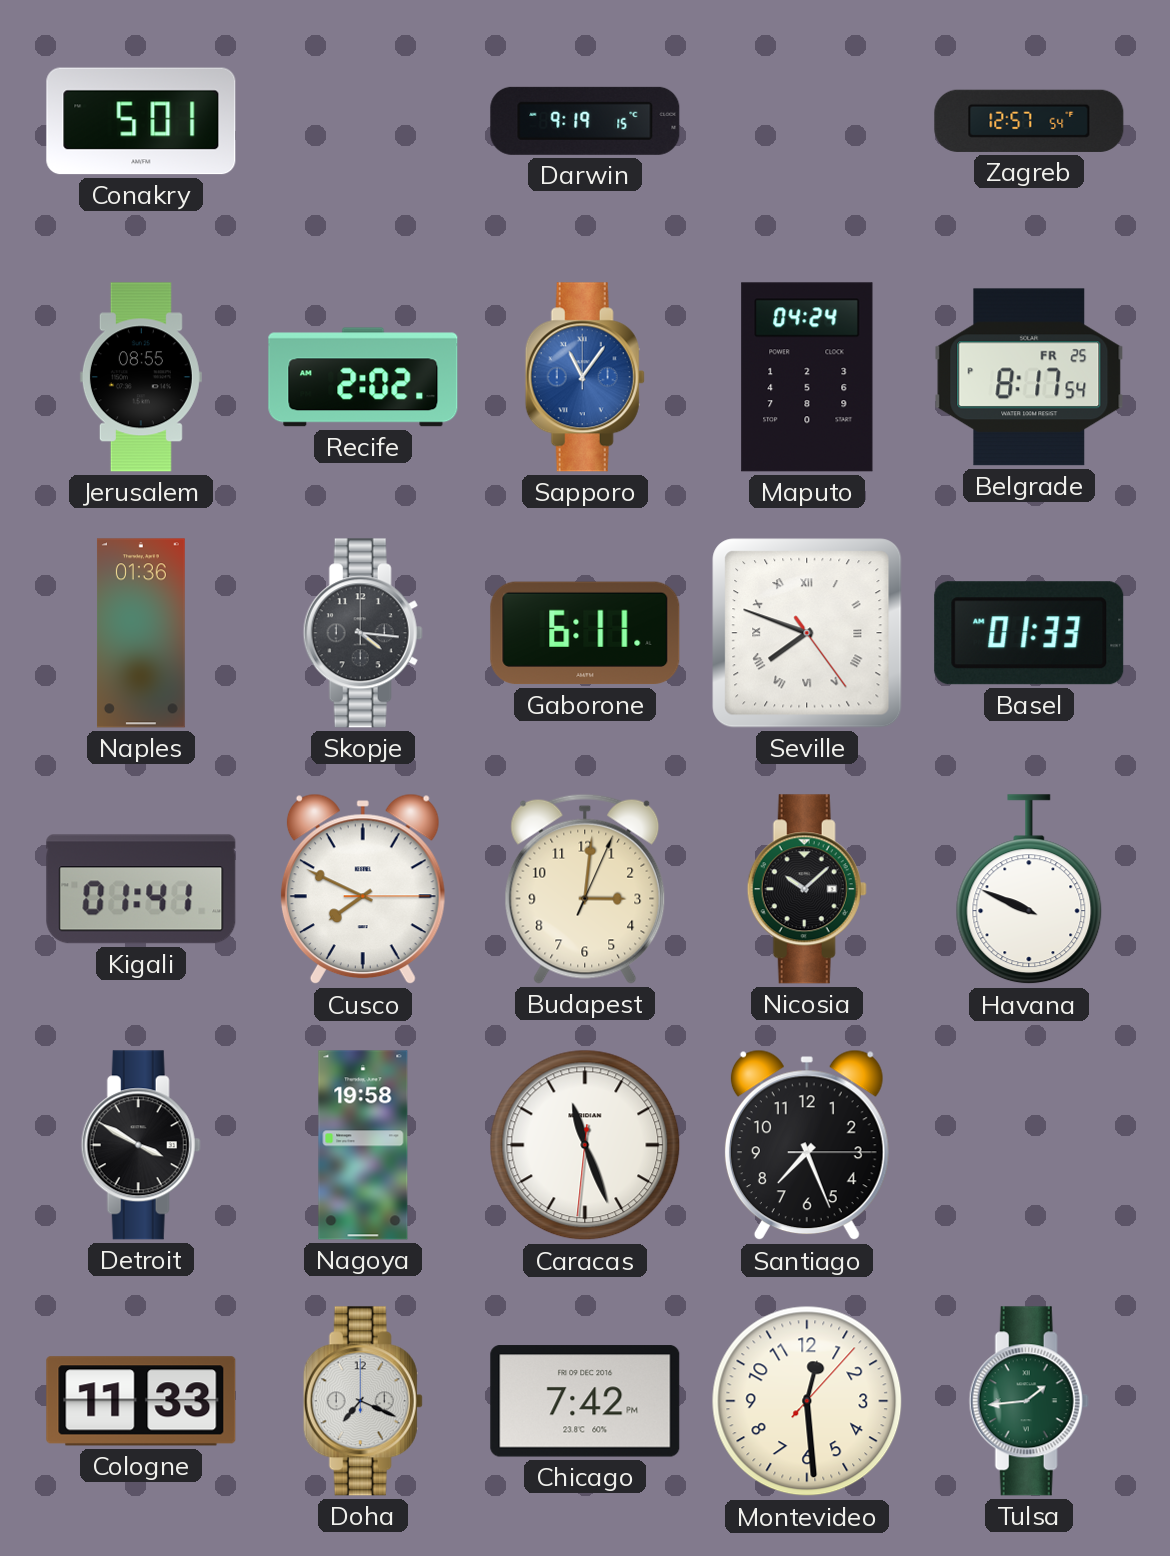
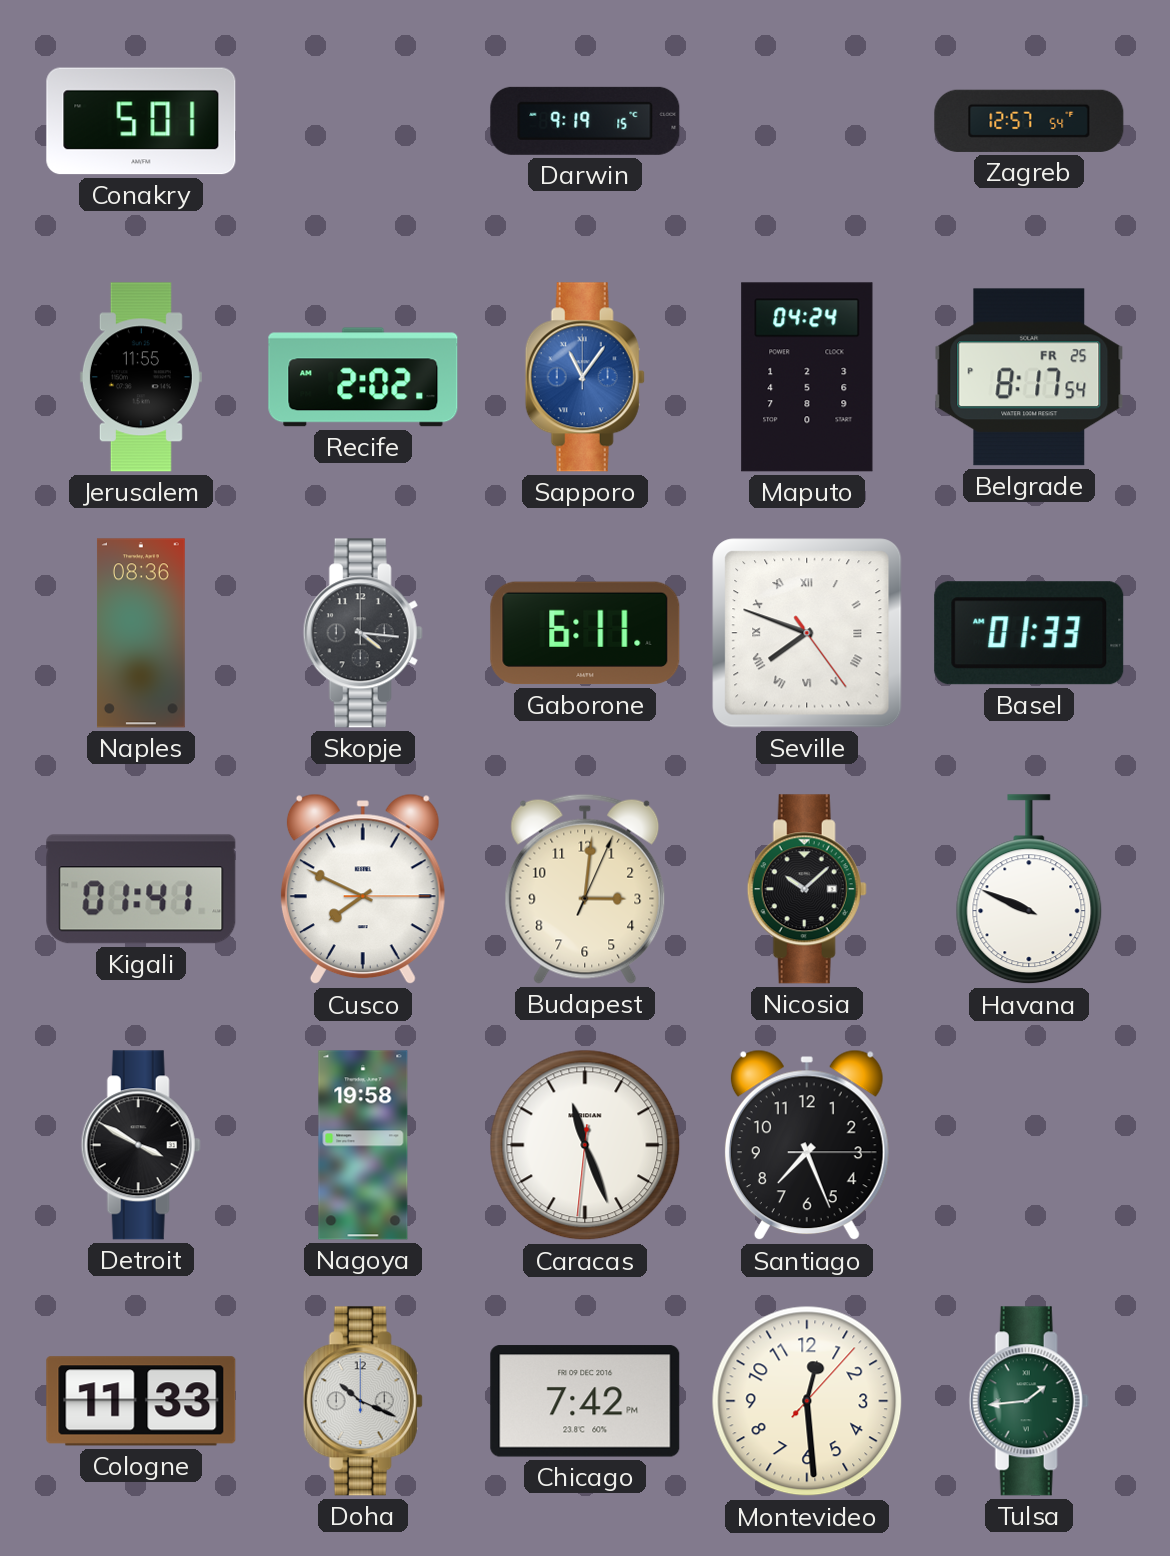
Jerusalem: 08:55 -> 11:55
Naples: 01:36 -> 08:36
Doha: 7:19 -> 10:19
